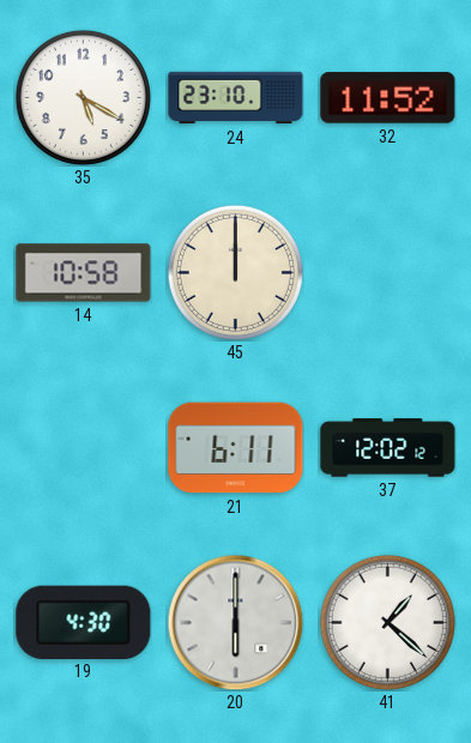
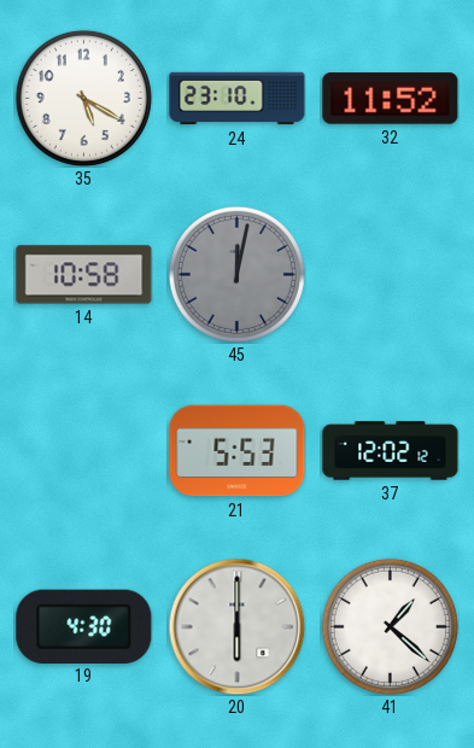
45: 12:00 -> 12:02
45 dial: cream -> grey
21: 6:11 -> 5:53
